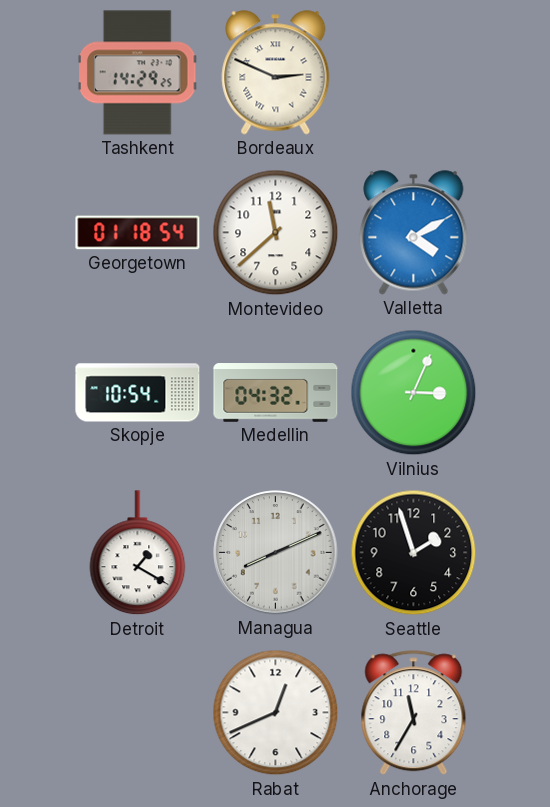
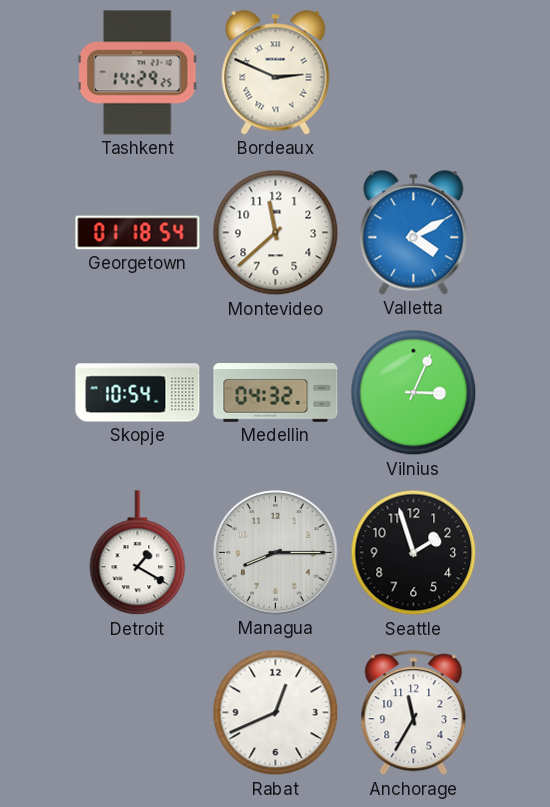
Managua: 8:11 -> 8:15
